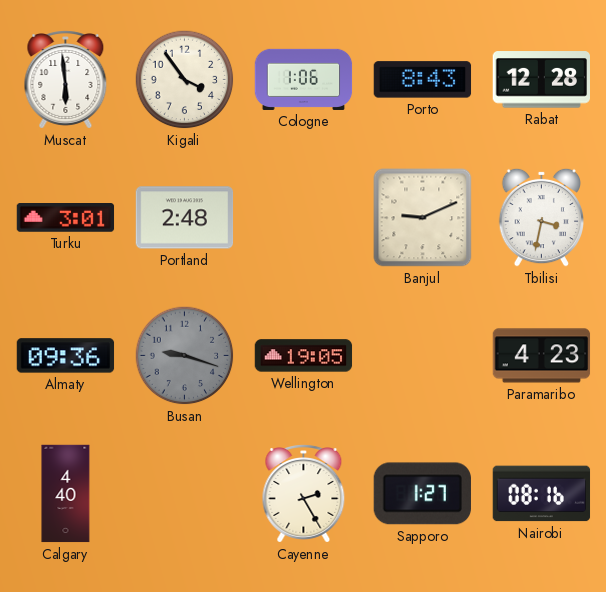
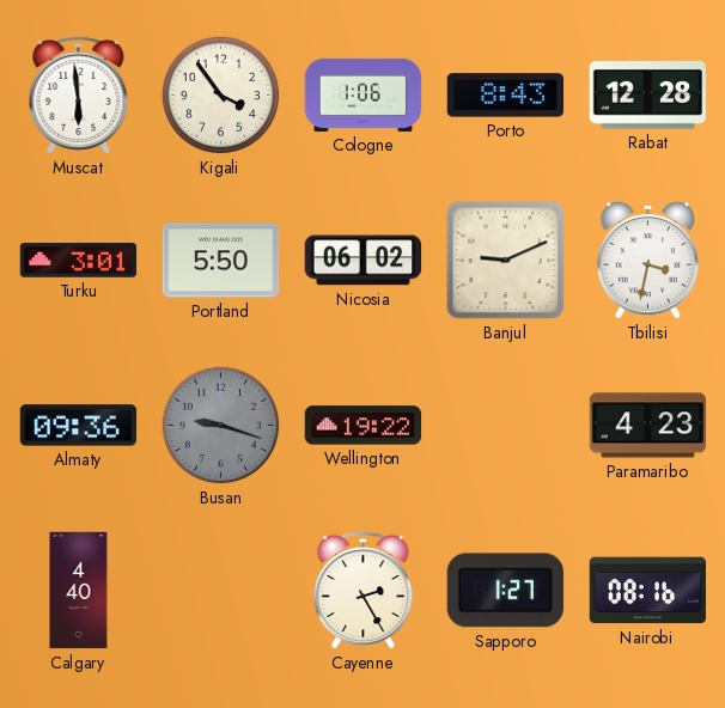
Portland: 2:48 -> 5:50
Nicosia: none -> 06:02
Wellington: 19:05 -> 19:22
